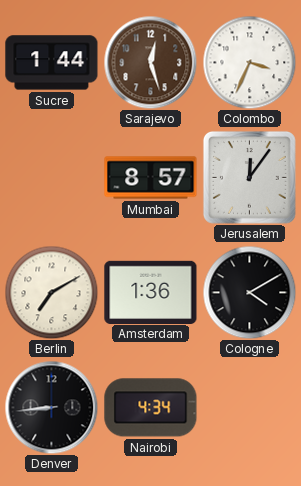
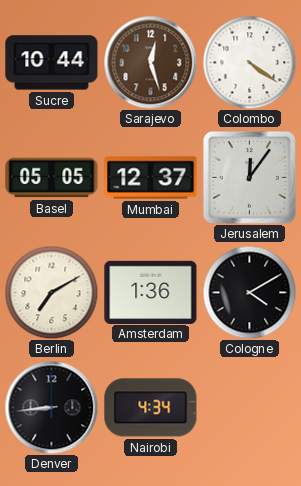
Sucre: 1:44 -> 10:44
Colombo: 3:34 -> 4:21
Basel: none -> 05:05
Mumbai: 8:57 -> 12:37
